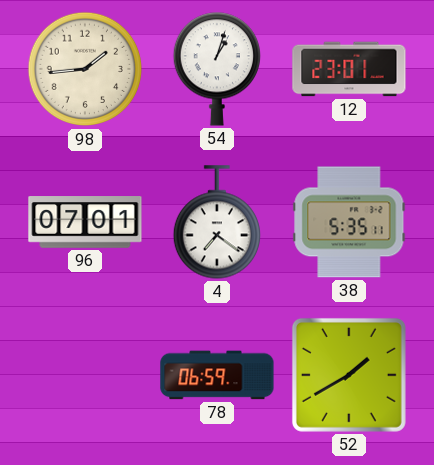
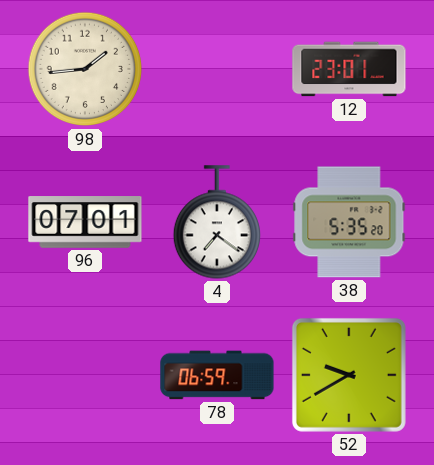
54: 1:03 -> none
38: 5:35:11 -> 5:35:20
52: 1:40 -> 9:40
